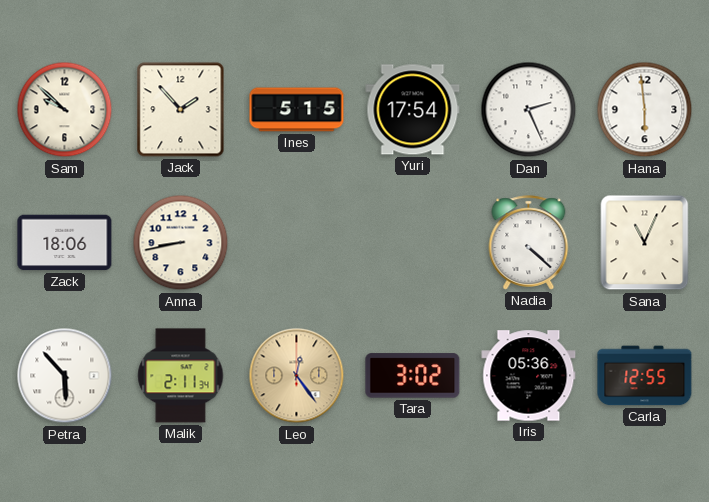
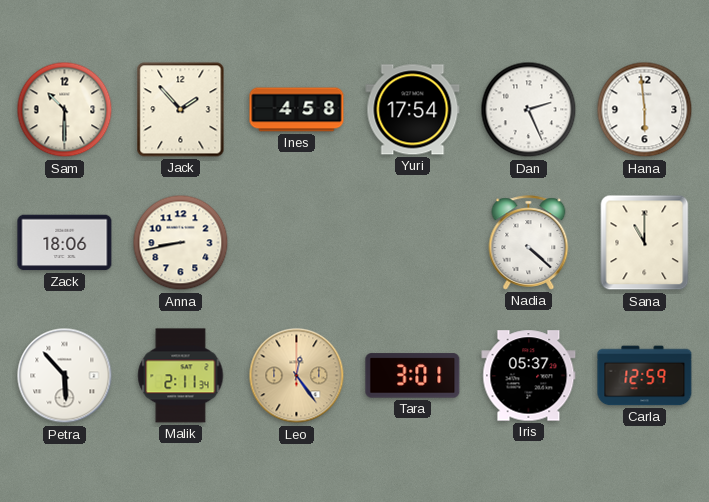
Sam: 9:52 -> 10:30
Ines: 5:15 -> 4:58
Sana: 11:04 -> 11:00
Tara: 3:02 -> 3:01
Iris: 05:36 -> 05:37
Carla: 12:55 -> 12:59
